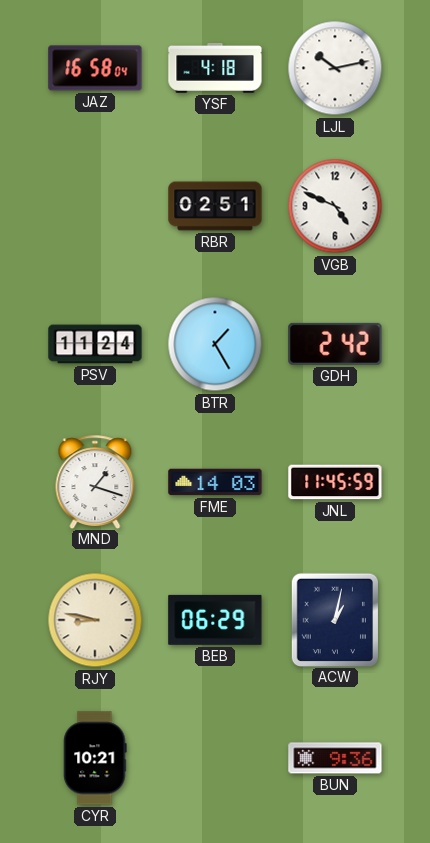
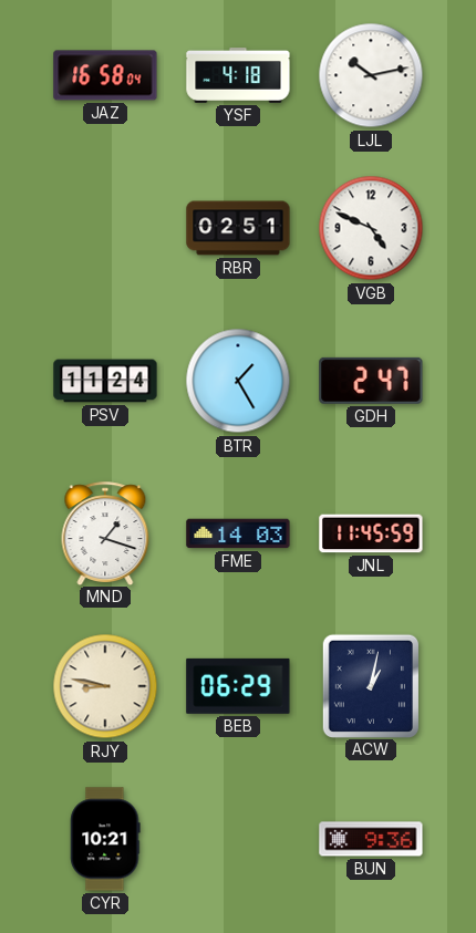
GDH: 2:42 -> 2:47
